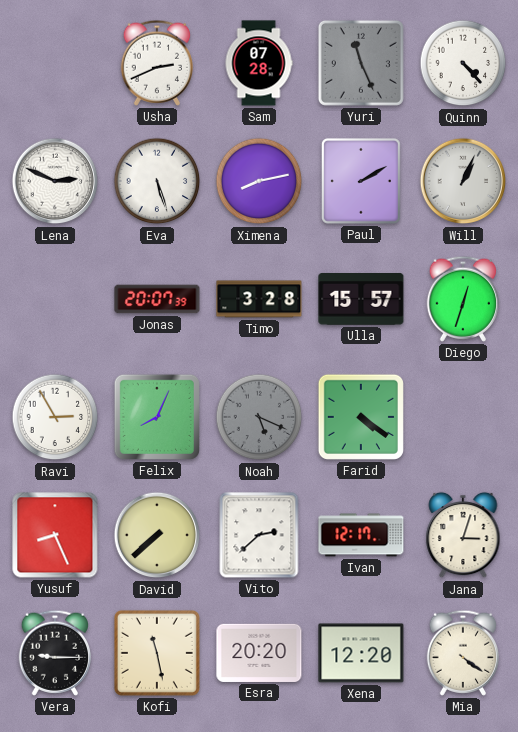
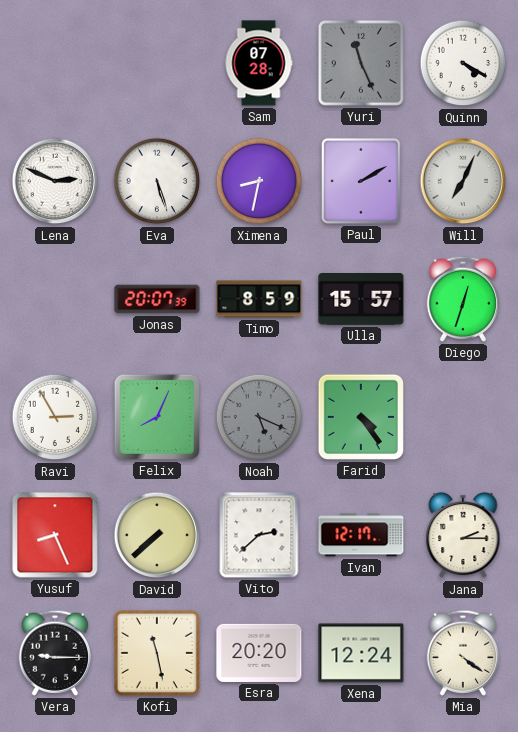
Usha: 2:41 -> none
Quinn: 4:23 -> 4:20
Ximena: 8:13 -> 8:32
Will: 1:04 -> 7:04
Timo: 3:28 -> 8:59
Farid: 4:21 -> 4:24
Jana: 3:03 -> 2:15
Xena: 12:20 -> 12:24
